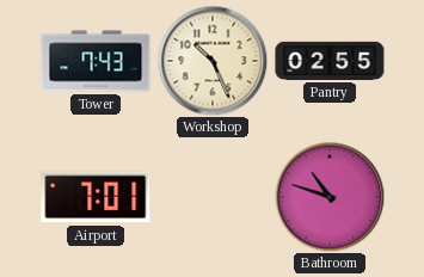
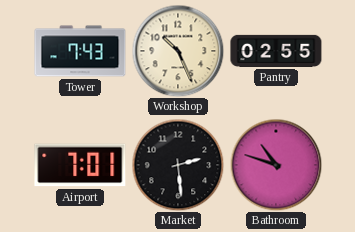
Market: none -> 2:29
